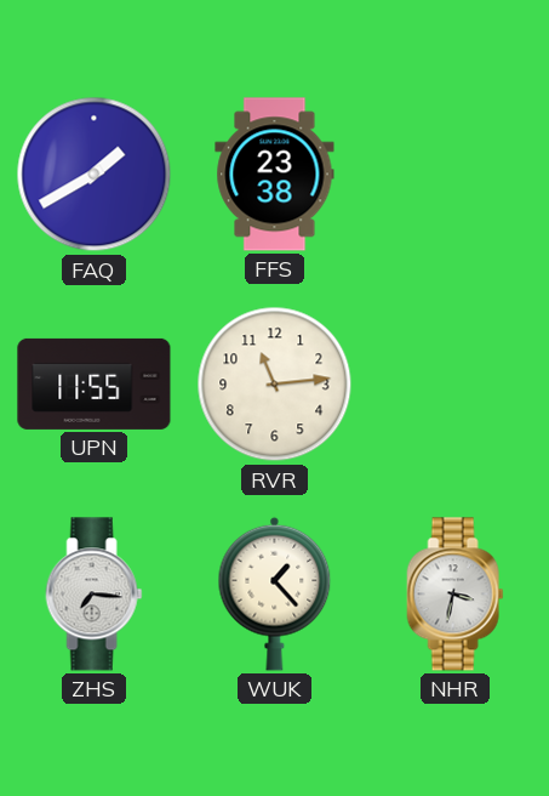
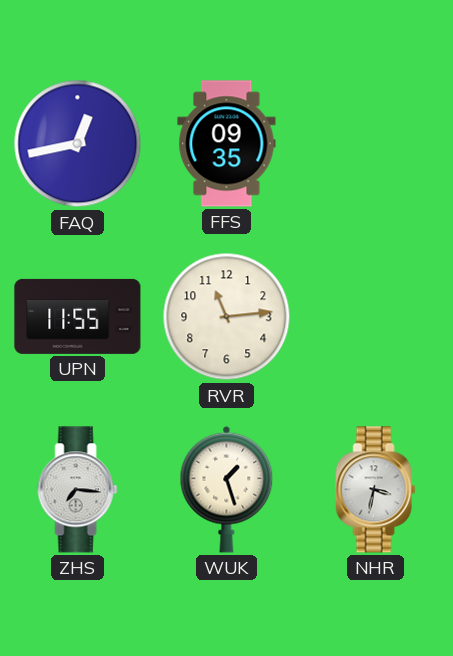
FAQ: 1:40 -> 12:43
FFS: 23:38 -> 09:35
WUK: 1:23 -> 1:27
